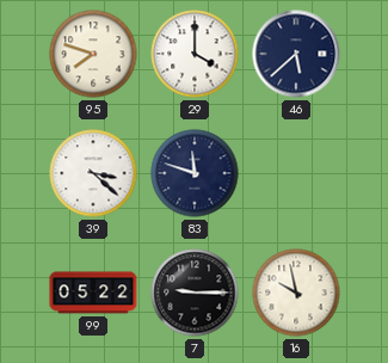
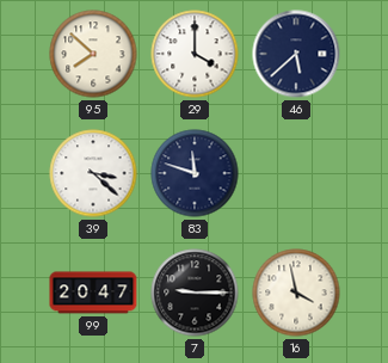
95: 7:48 -> 7:52
99: 05:22 -> 20:47
16: 9:58 -> 3:58
